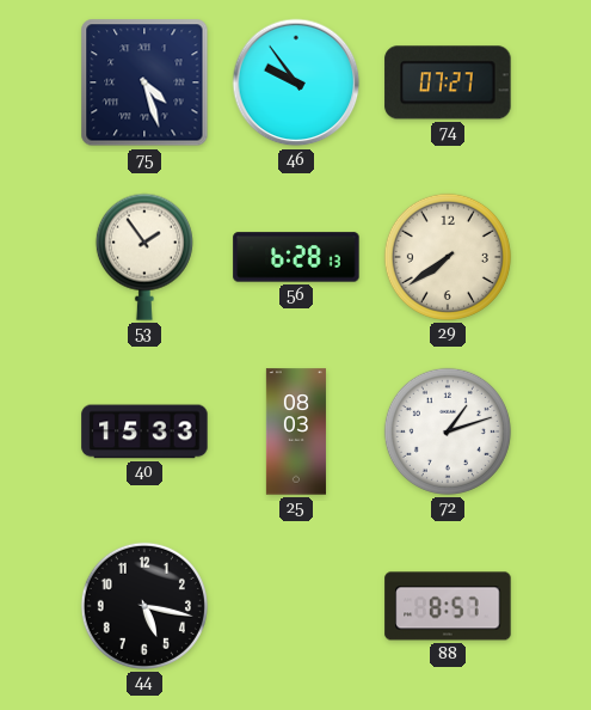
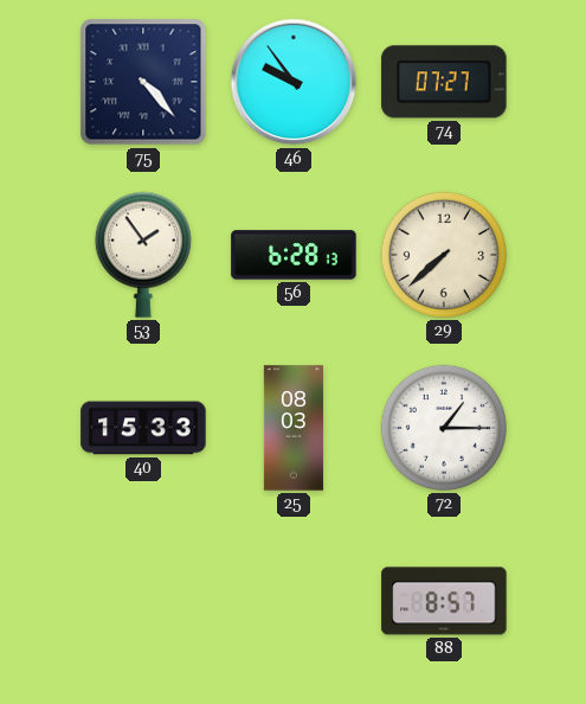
75: 4:27 -> 4:23
29: 7:39 -> 7:38
72: 1:12 -> 1:15
44: 5:17 -> none
